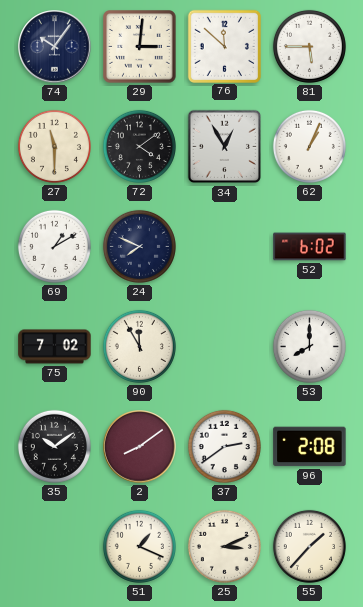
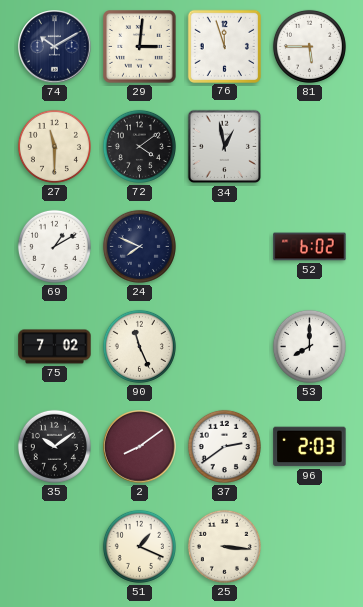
74: 10:06 -> 10:10
76: 11:52 -> 11:57
34: 12:55 -> 12:58
62: 1:04 -> none
90: 11:55 -> 11:26
96: 2:08 -> 2:03
25: 3:11 -> 3:16
55: 1:37 -> none
